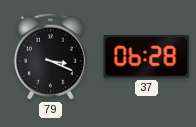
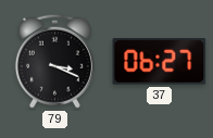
37: 06:28 -> 06:27
